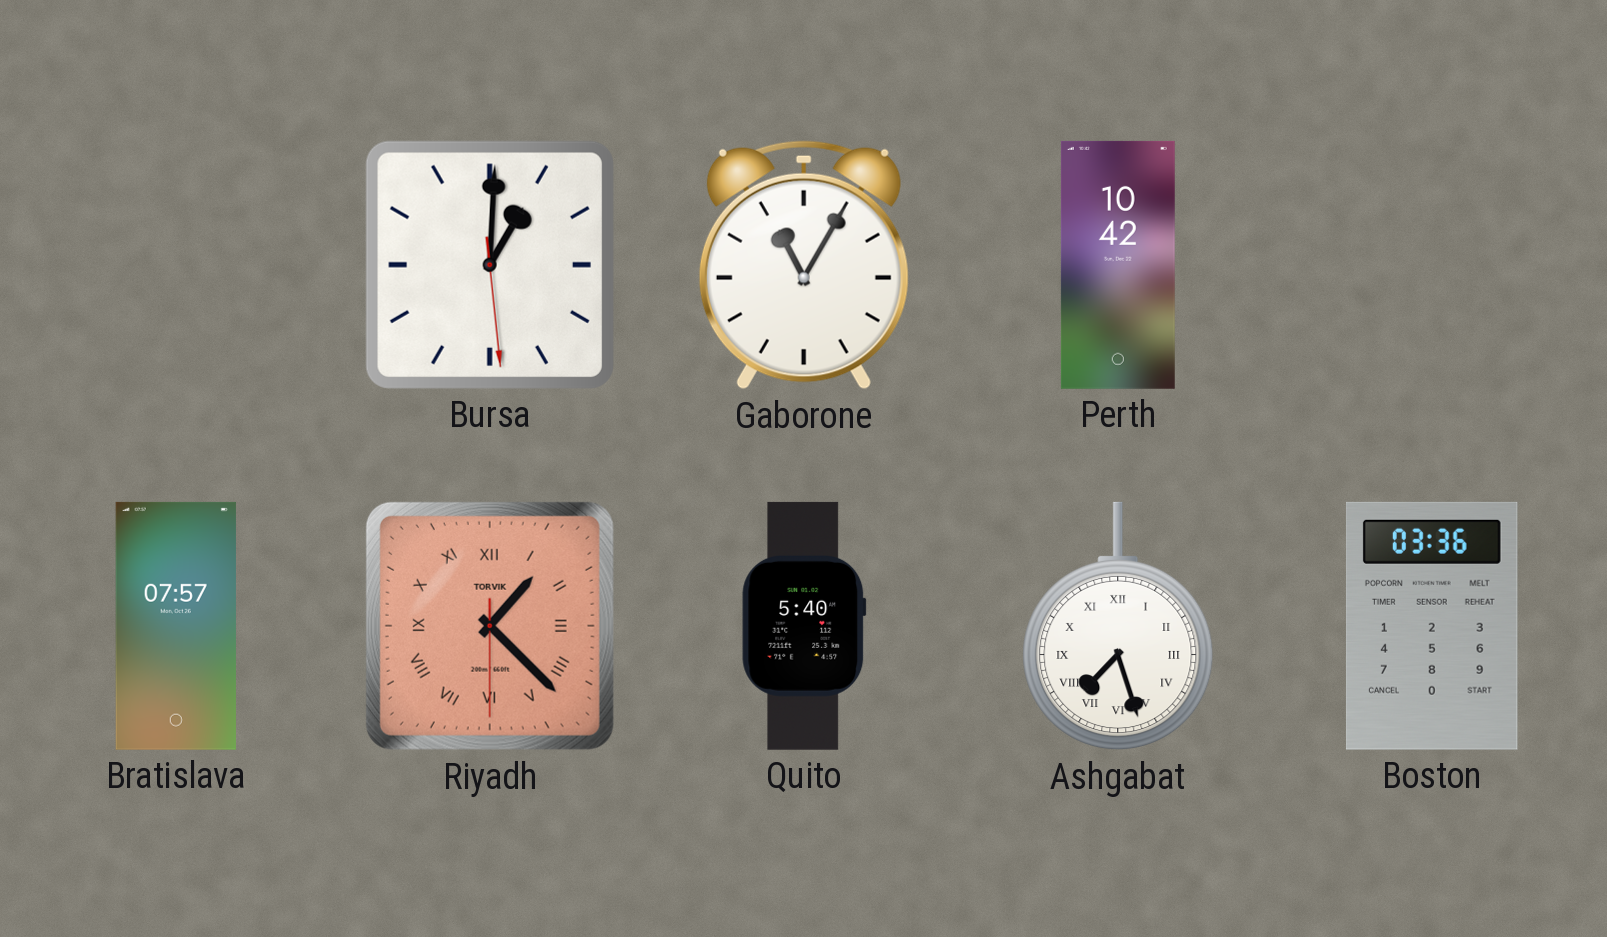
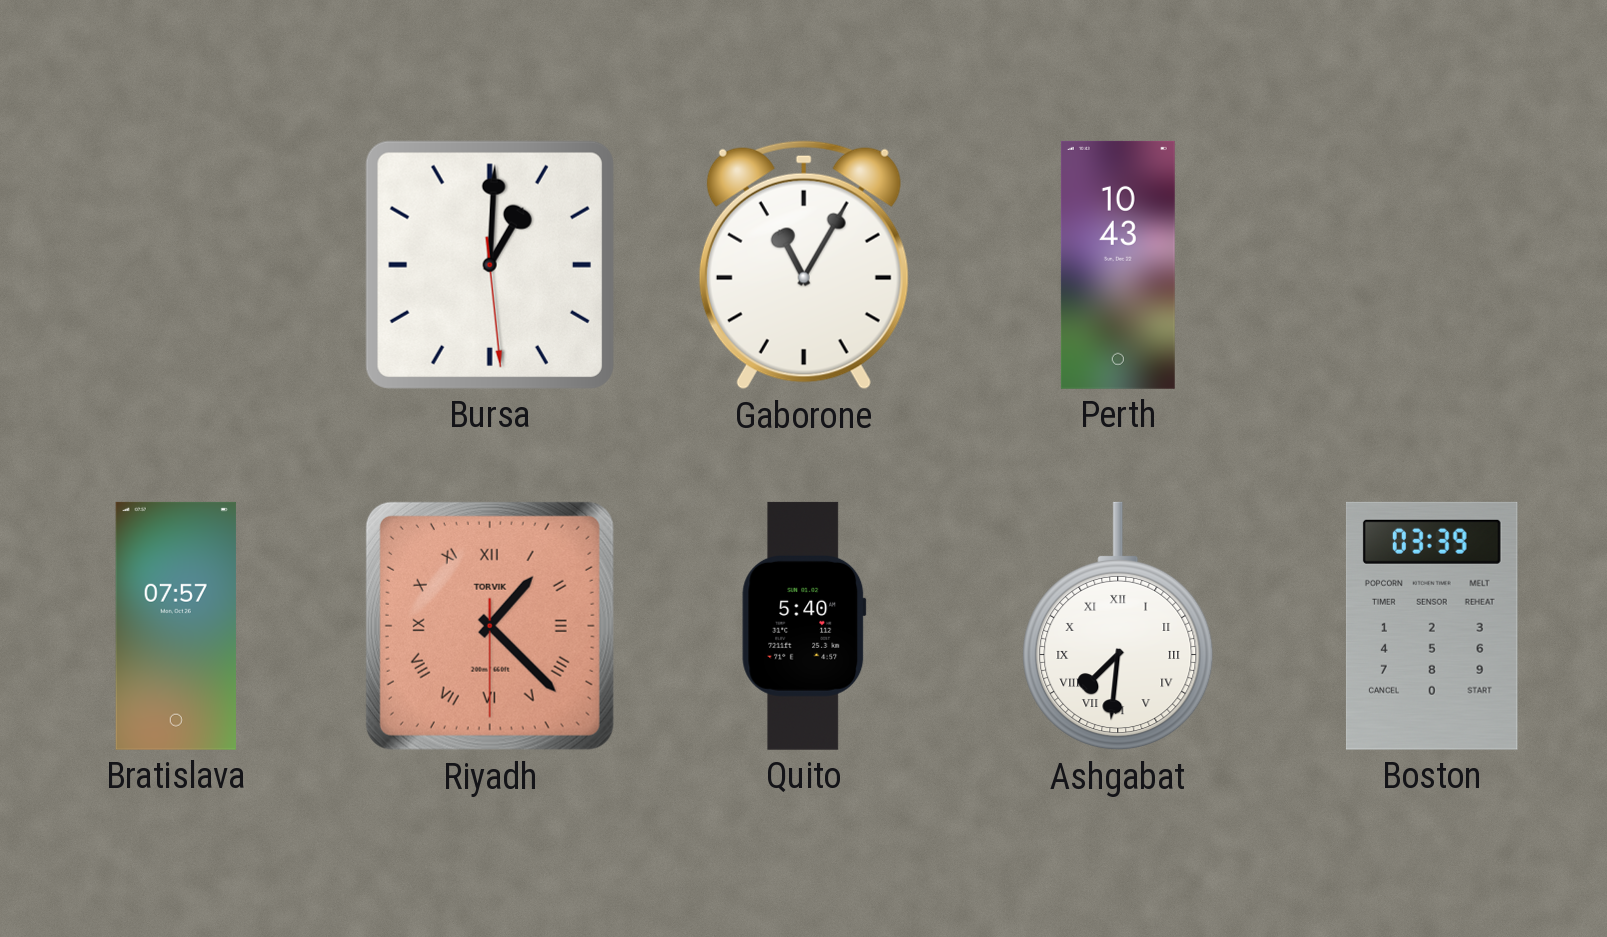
Perth: 10:42 -> 10:43
Ashgabat: 7:27 -> 7:31
Boston: 03:36 -> 03:39
